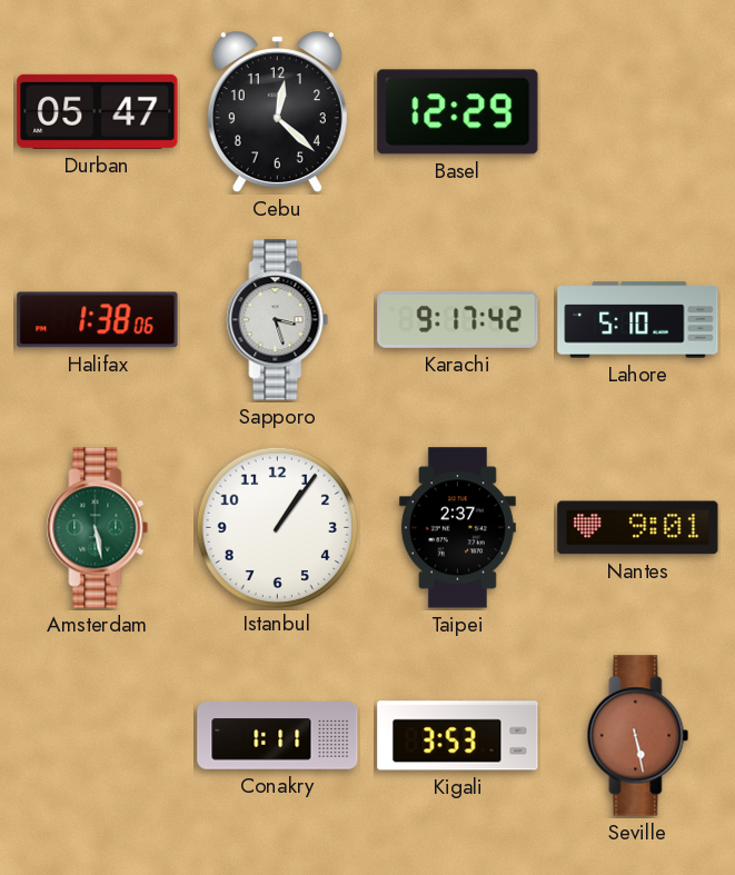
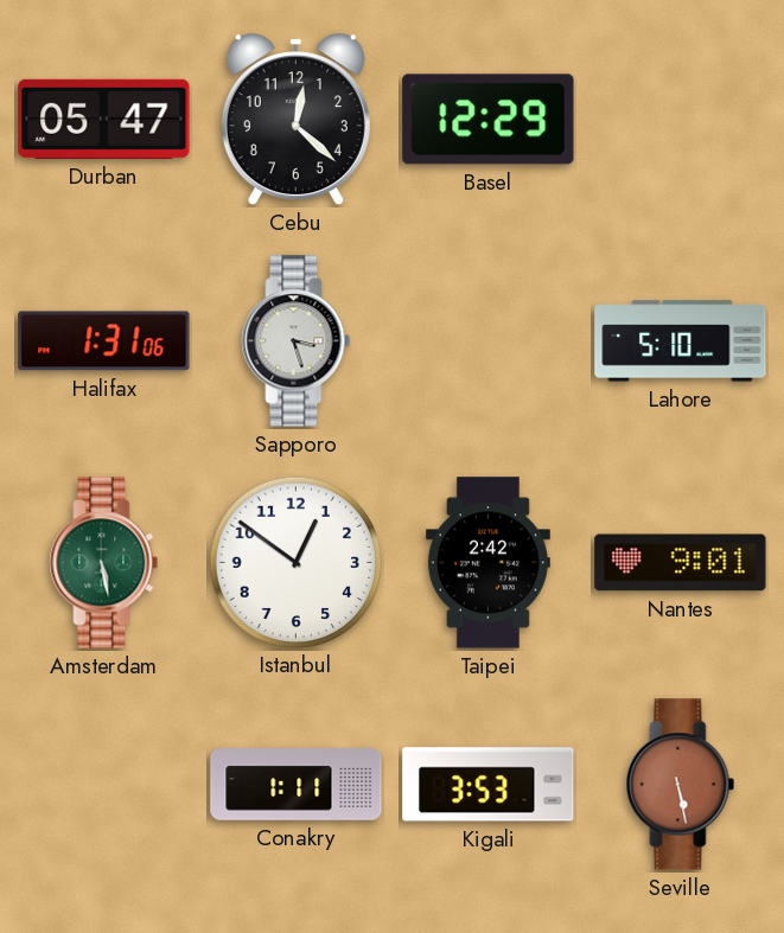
Halifax: 1:38 -> 1:31
Karachi: 9:17 -> none
Istanbul: 1:06 -> 12:51
Taipei: 2:37 -> 2:42
